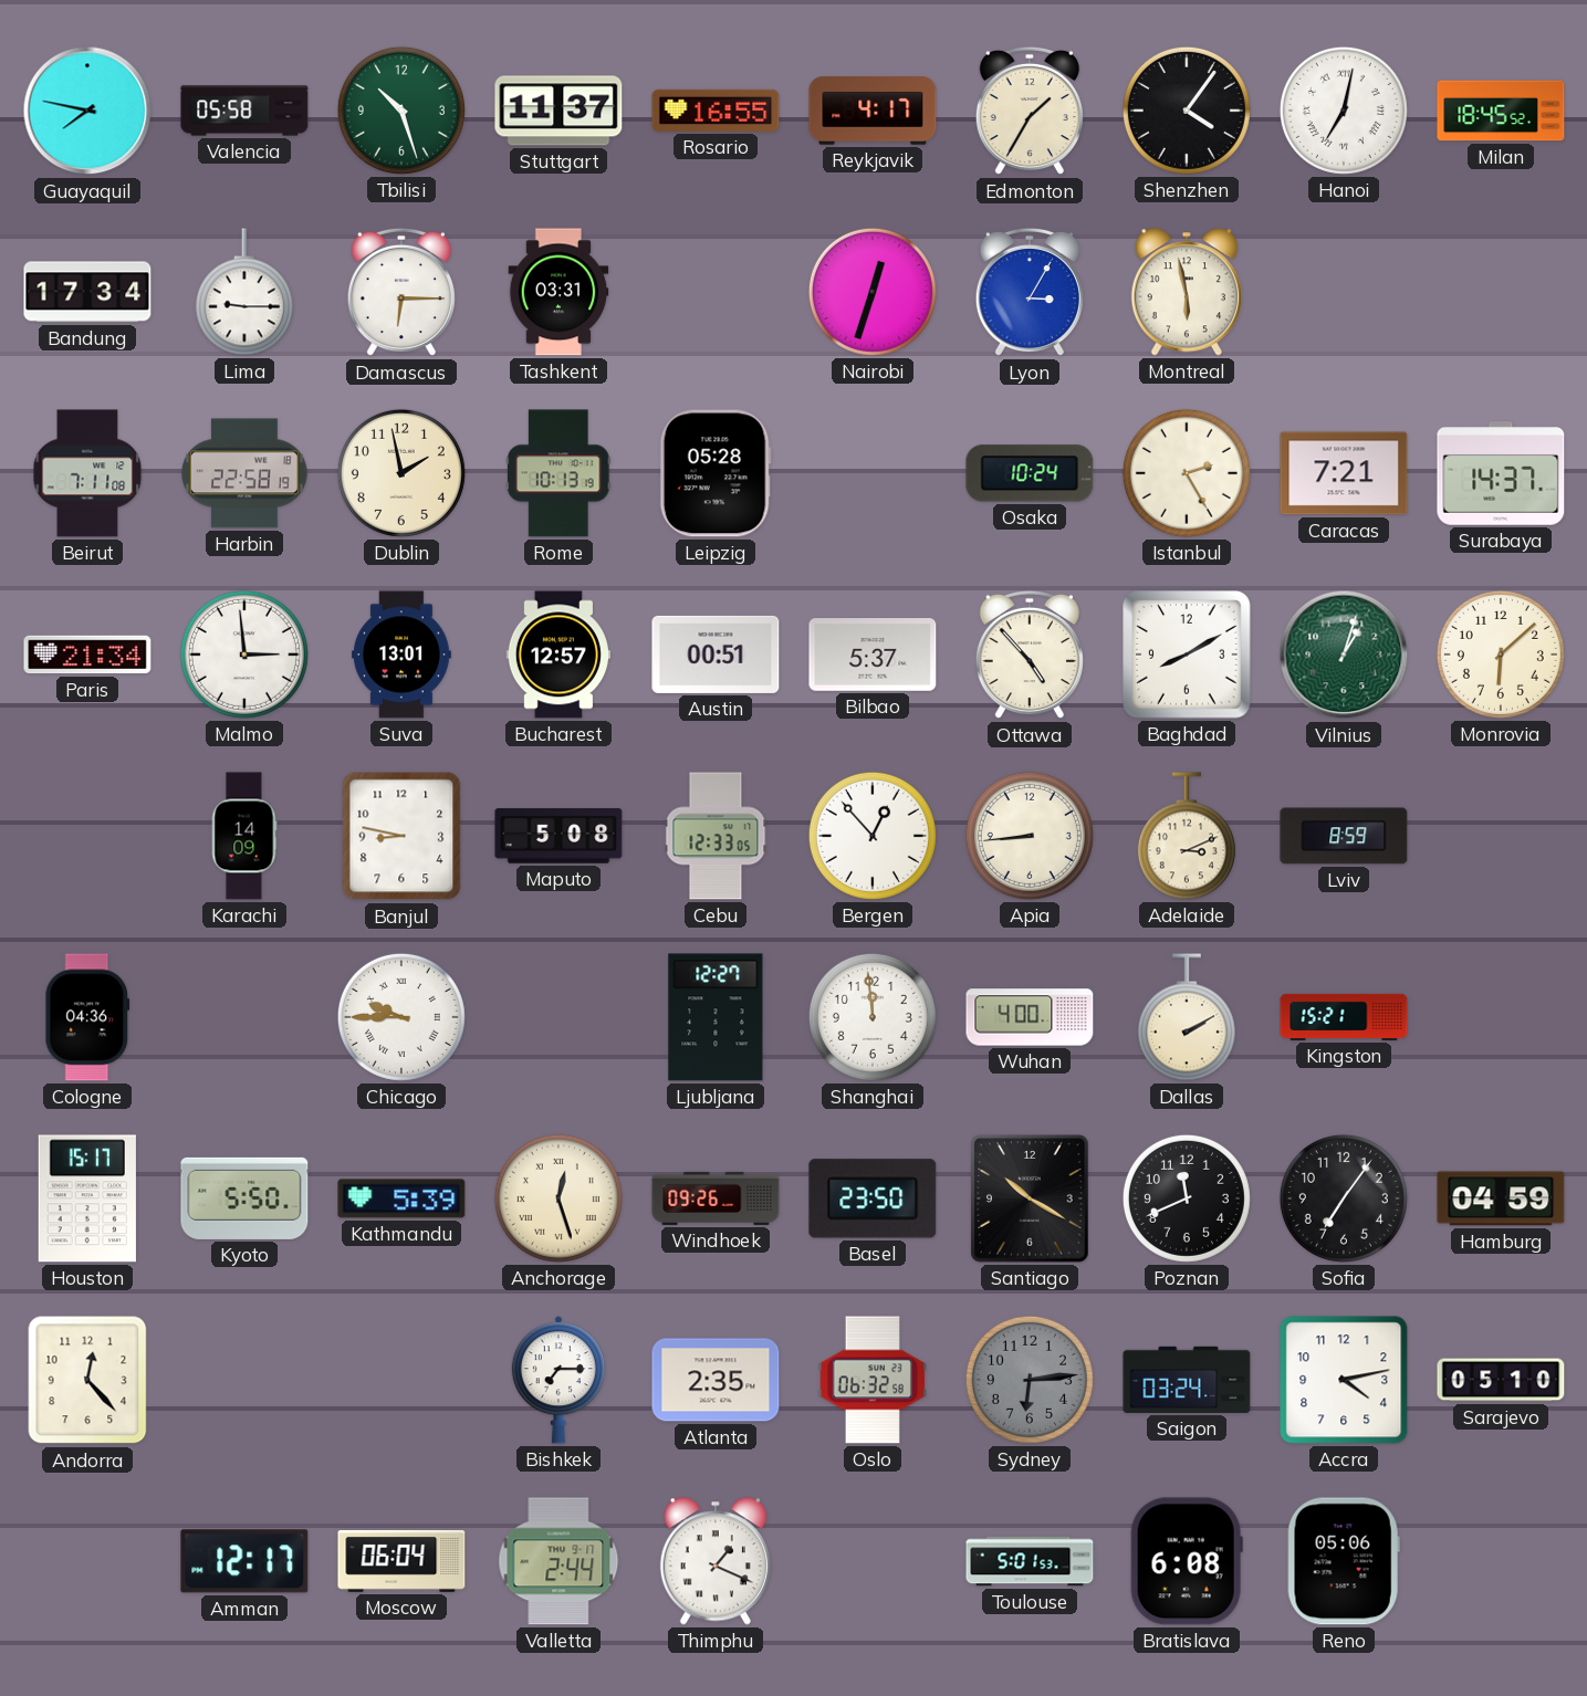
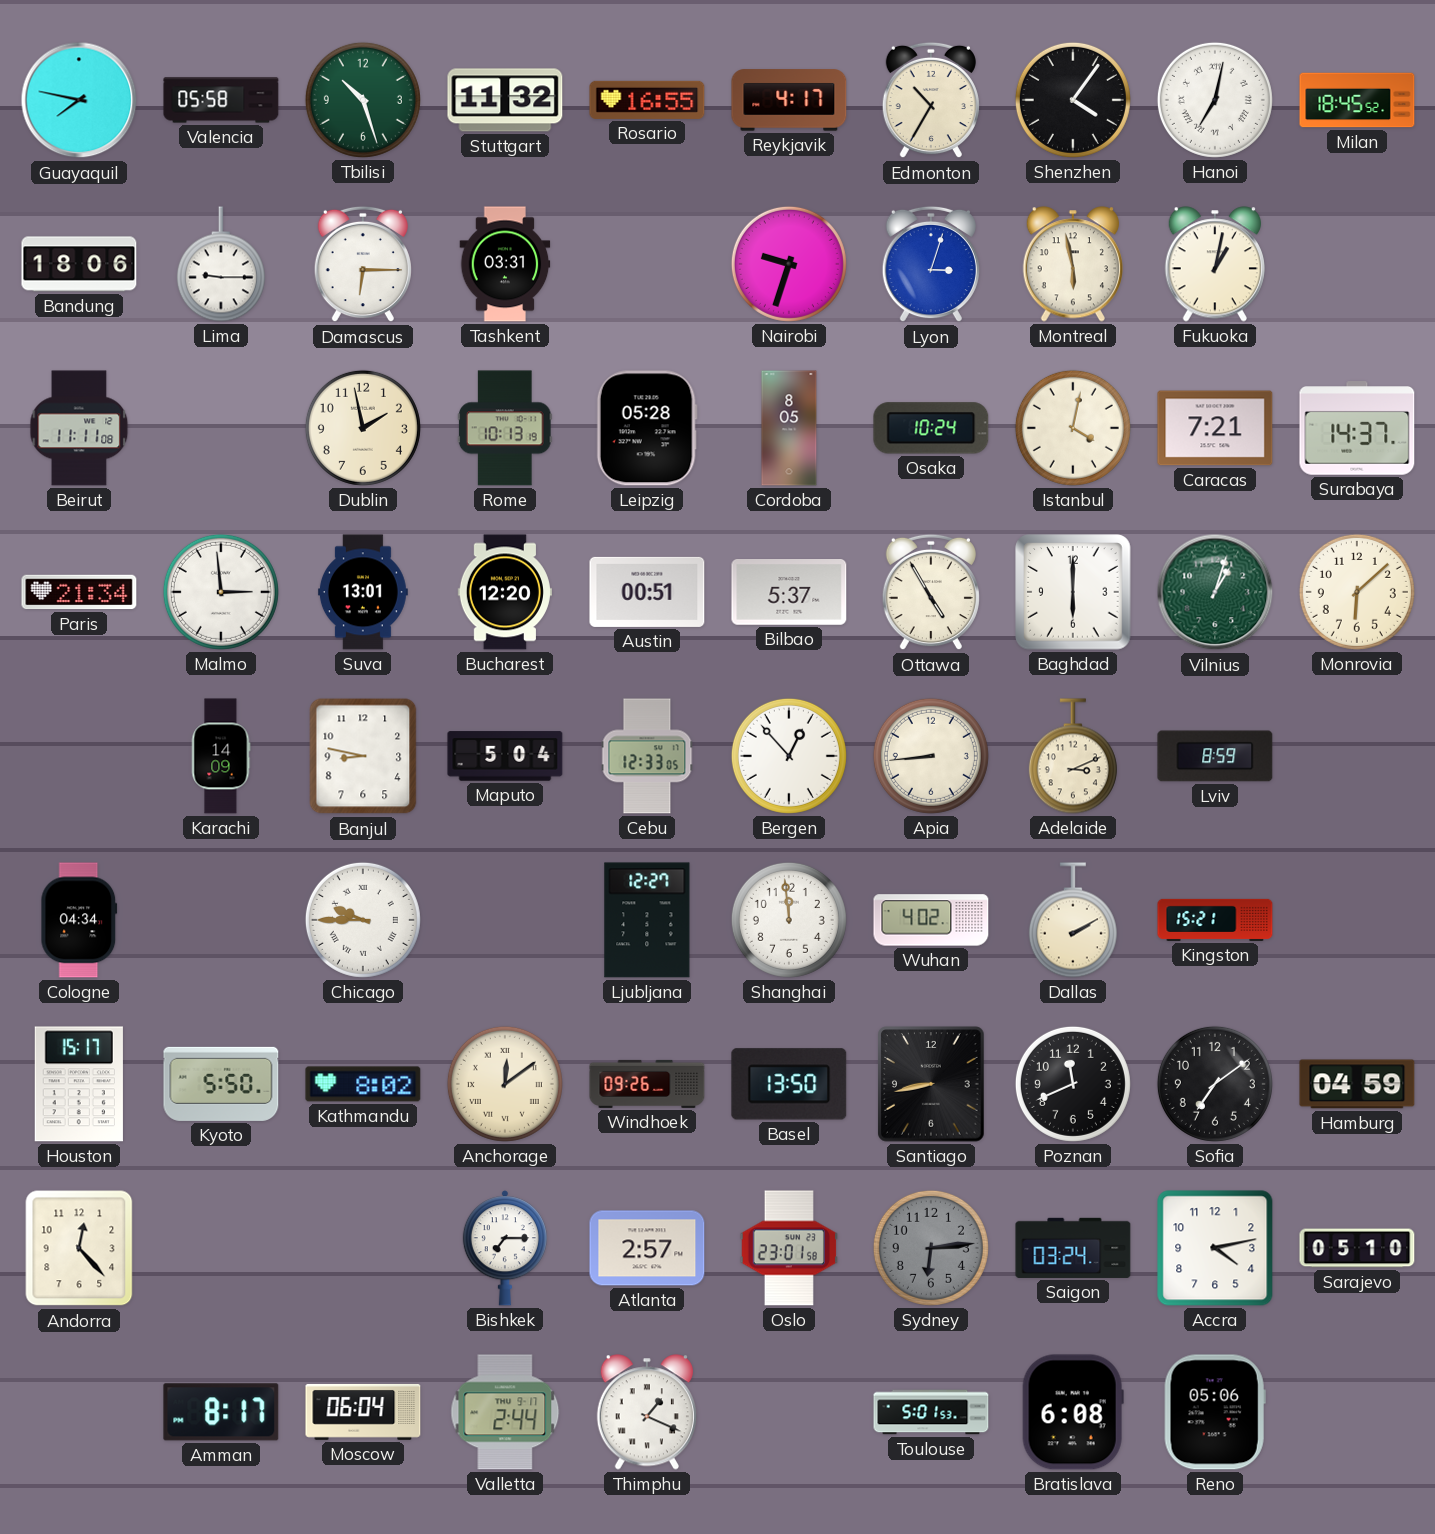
Stuttgart: 11:37 -> 11:32
Edmonton: 1:35 -> 10:35
Bandung: 17:34 -> 18:06
Nairobi: 12:33 -> 9:33
Lyon: 3:05 -> 3:03
Fukuoka: none -> 1:02
Beirut: 7:11 -> 11:11
Harbin: 22:58 -> none
Cordoba: none -> 8:05
Istanbul: 2:25 -> 4:02
Bucharest: 12:57 -> 12:20
Ottawa: 4:53 -> 4:55
Baghdad: 8:10 -> 6:00
Maputo: 5:08 -> 5:04
Cologne: 04:36 -> 04:34
Wuhan: 4:00 -> 4:02
Kathmandu: 5:39 -> 8:02
Anchorage: 12:27 -> 12:09
Basel: 23:50 -> 13:50
Santiago: 10:20 -> 8:43
Sofia: 7:06 -> 7:09
Atlanta: 2:35 -> 2:57
Oslo: 06:32 -> 23:01
Amman: 12:17 -> 8:17
